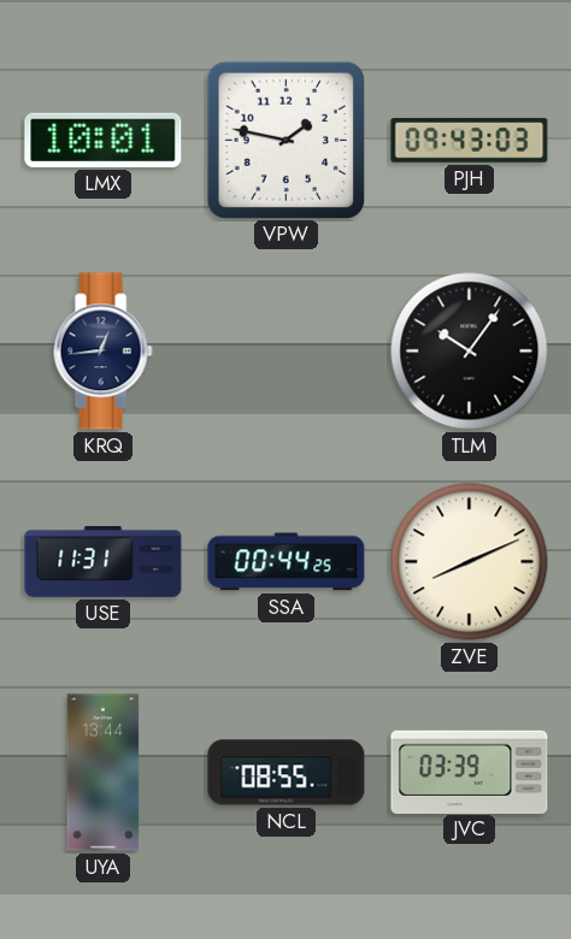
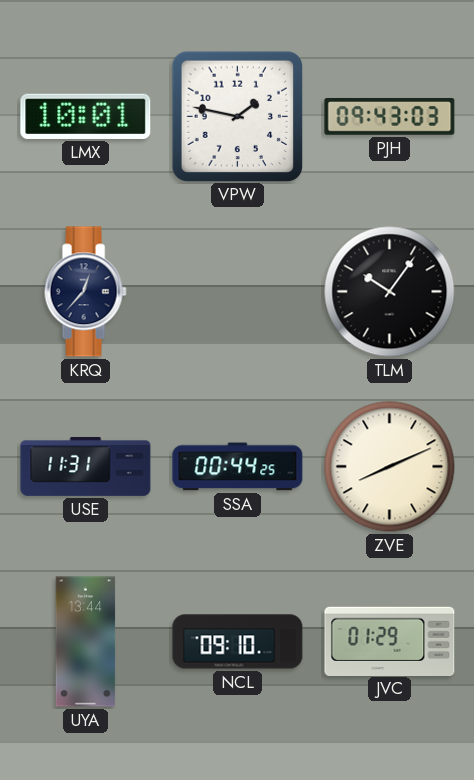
KRQ: 12:44 -> 12:37
NCL: 08:55 -> 09:10
JVC: 03:39 -> 01:29
